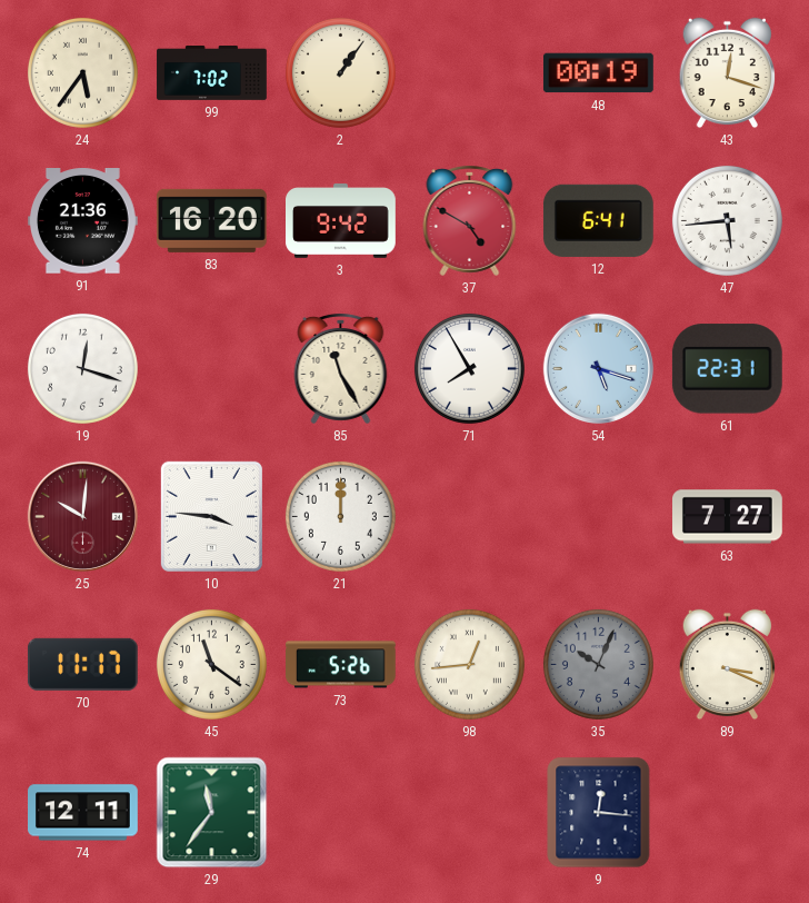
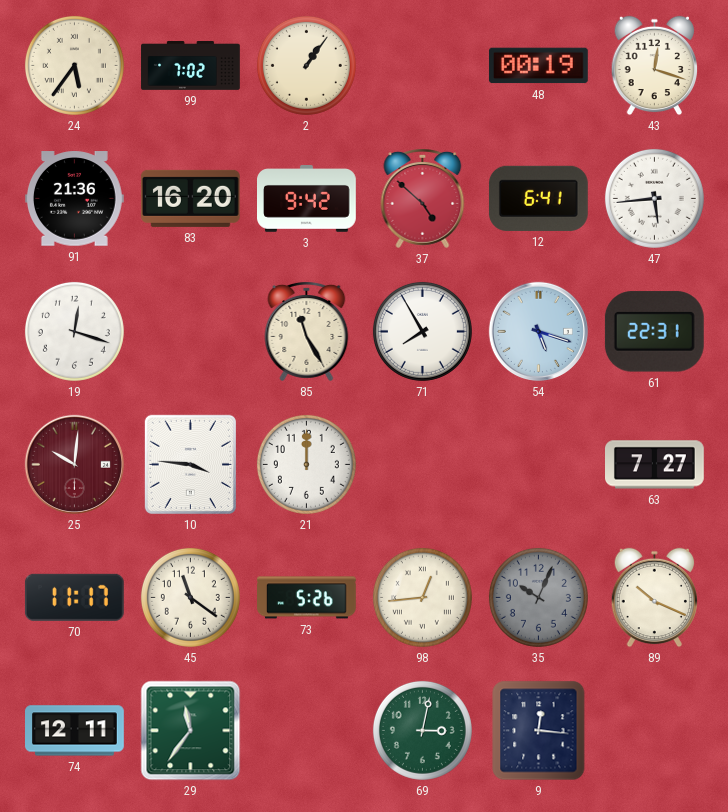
37: 4:50 -> 4:52
89: 3:19 -> 10:19
69: none -> 3:02
